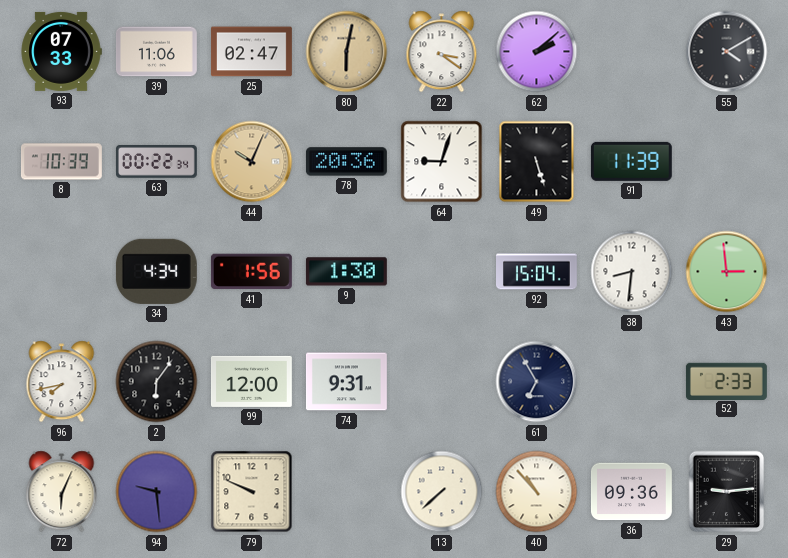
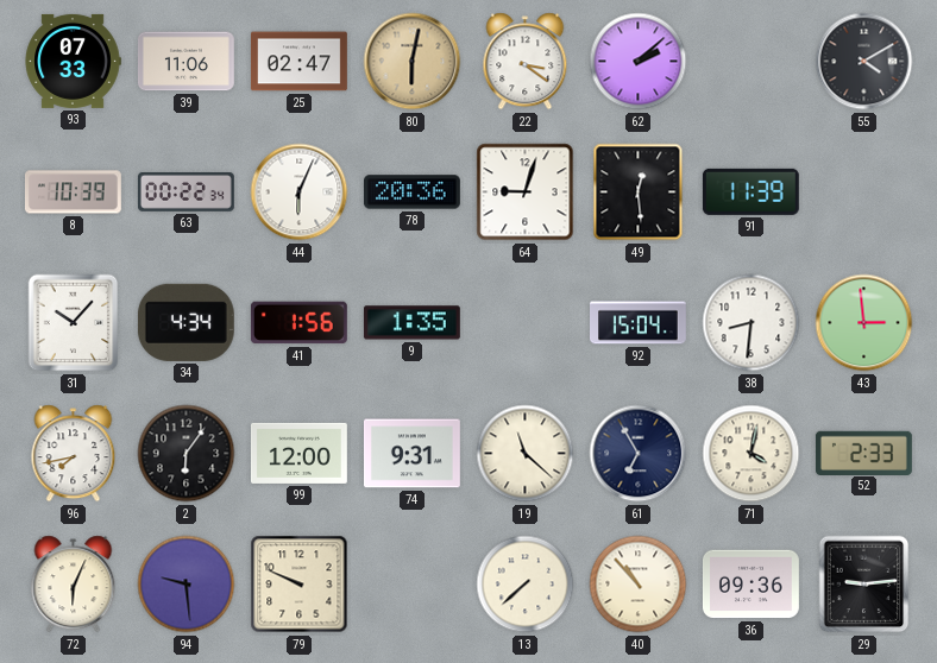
44: 10:04 -> 6:04
44 dial: champagne -> white
49: 5:27 -> 12:29
31: none -> 10:07
9: 1:30 -> 1:35
19: none -> 11:22
71: none -> 4:02
